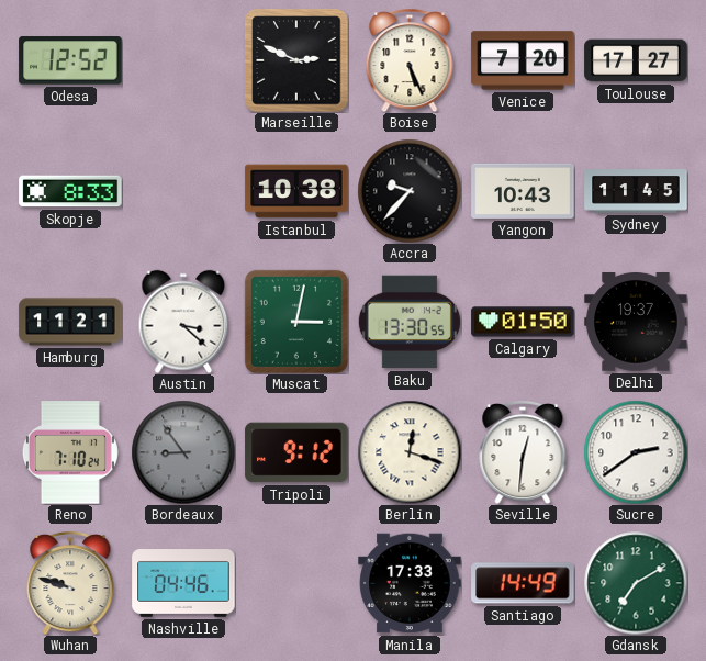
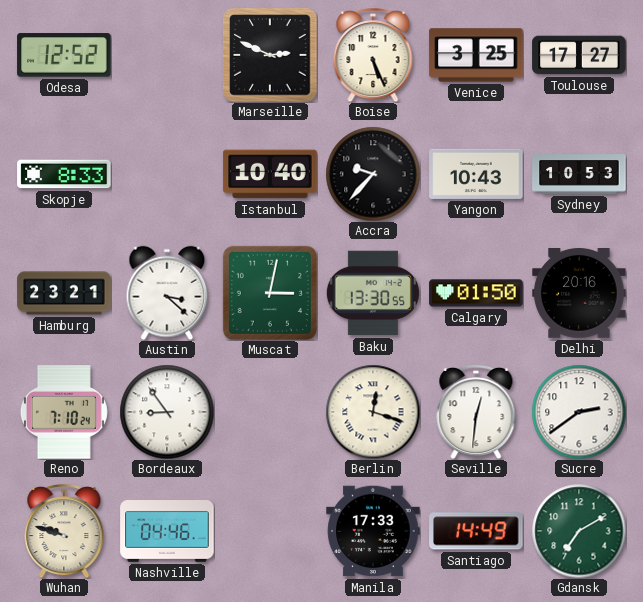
Venice: 7:20 -> 3:25
Istanbul: 10:38 -> 10:40
Sydney: 11:45 -> 10:53
Hamburg: 11:21 -> 23:21
Delhi: 19:37 -> 20:16
Bordeaux dial: grey -> white
Tripoli: 9:12 -> none
